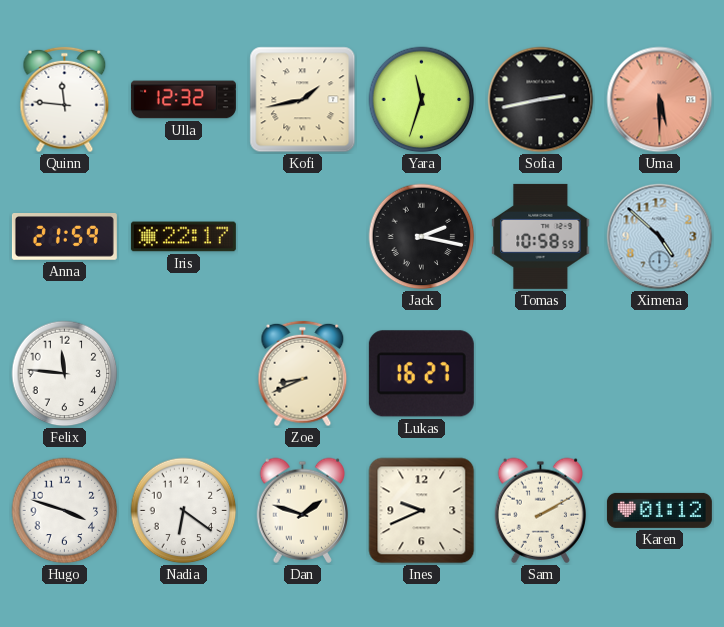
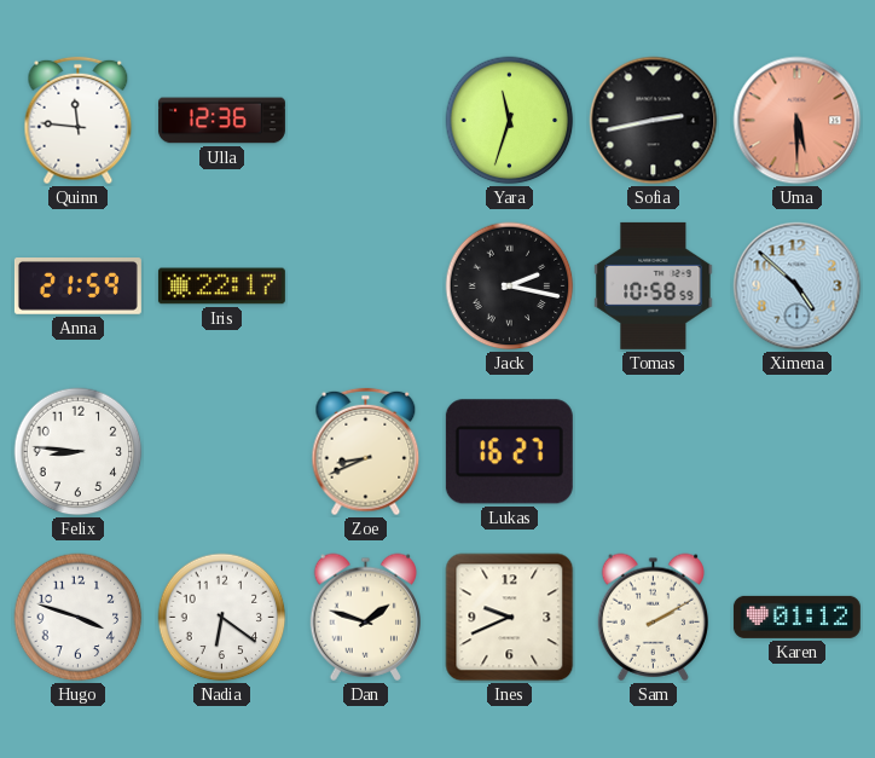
Ulla: 12:32 -> 12:36
Kofi: 1:43 -> none
Felix: 11:46 -> 8:46
